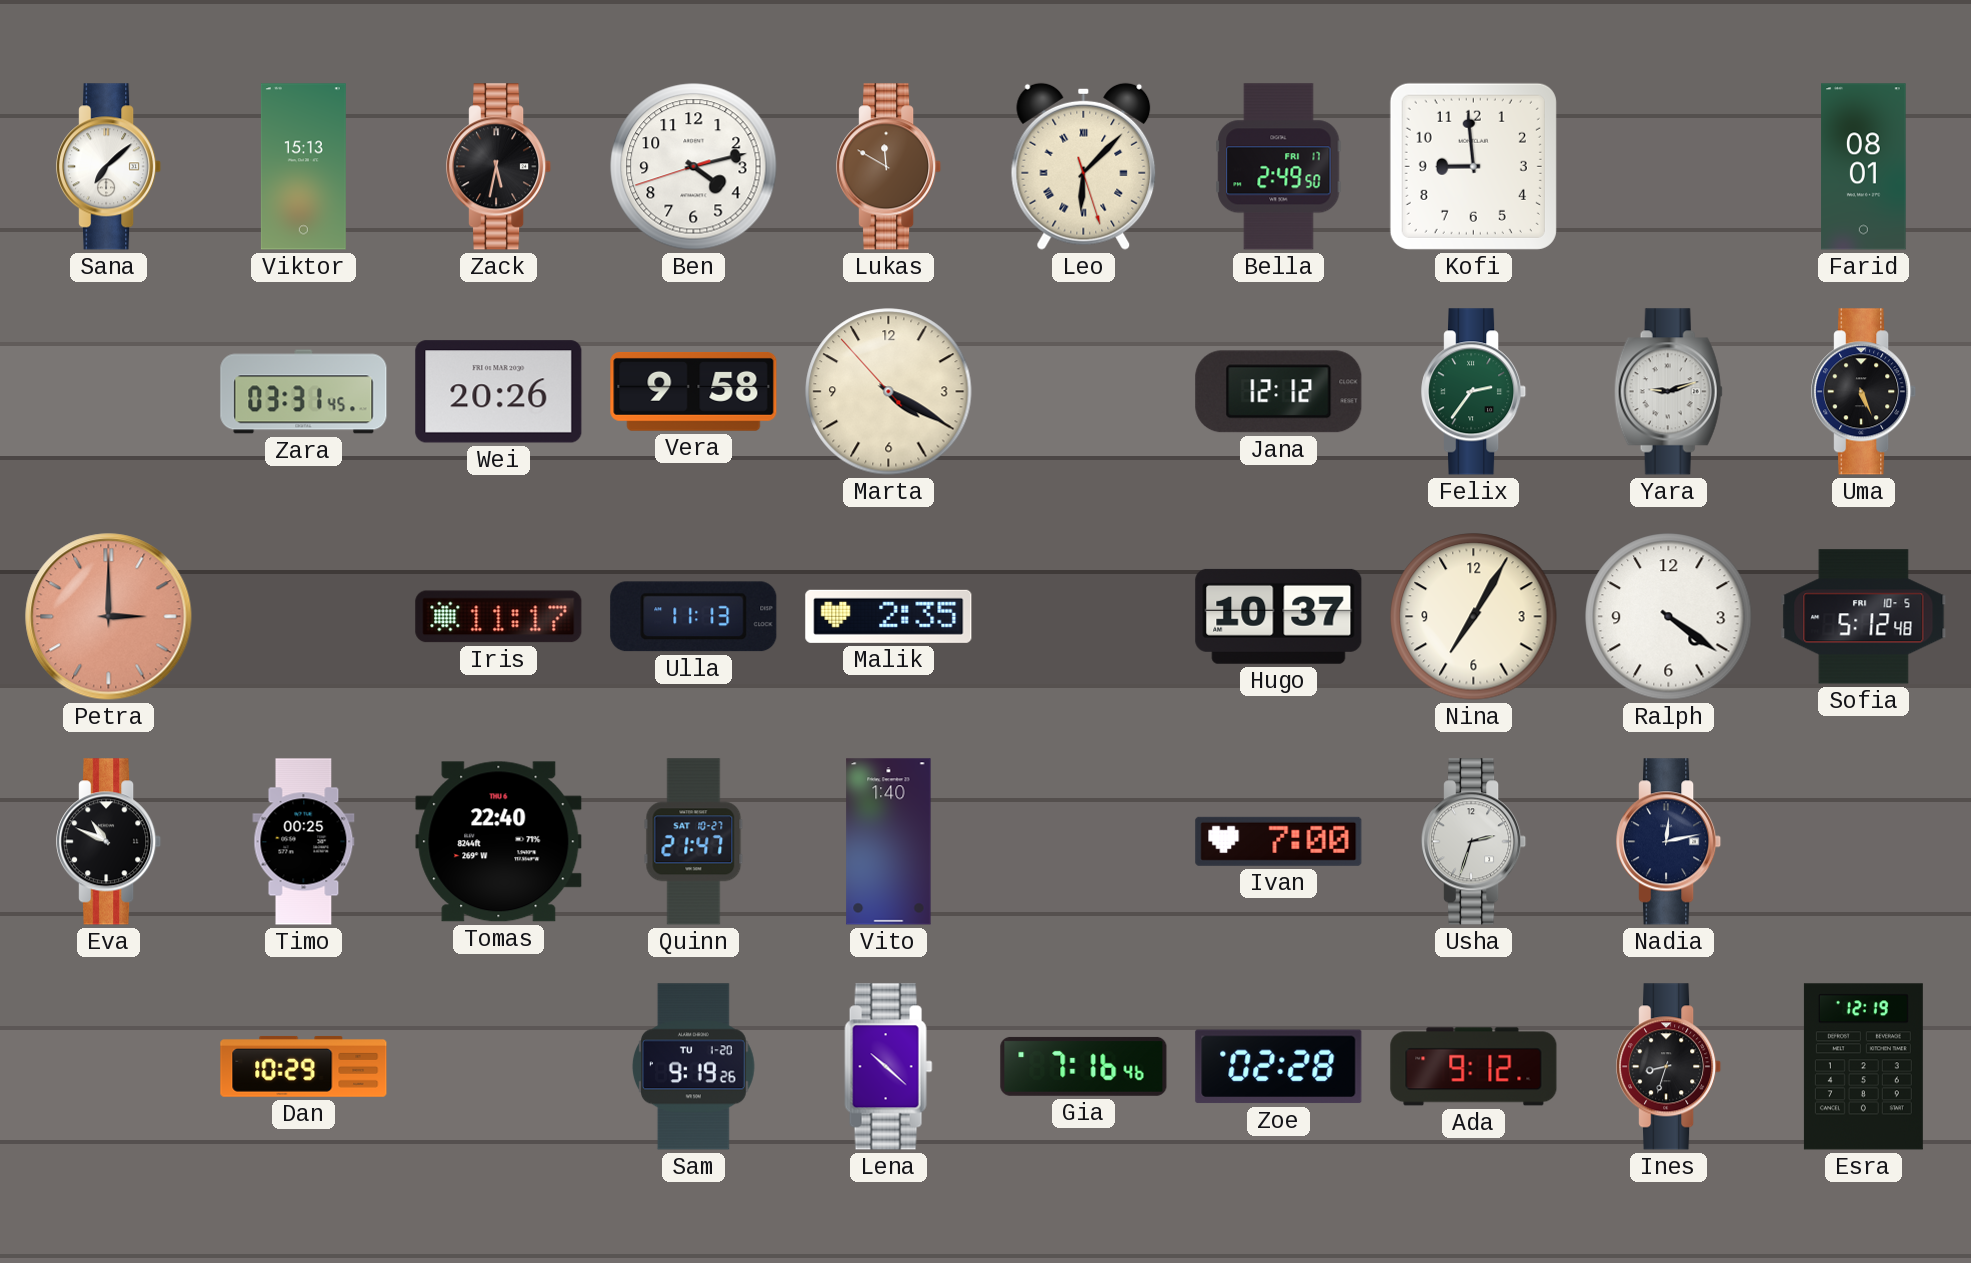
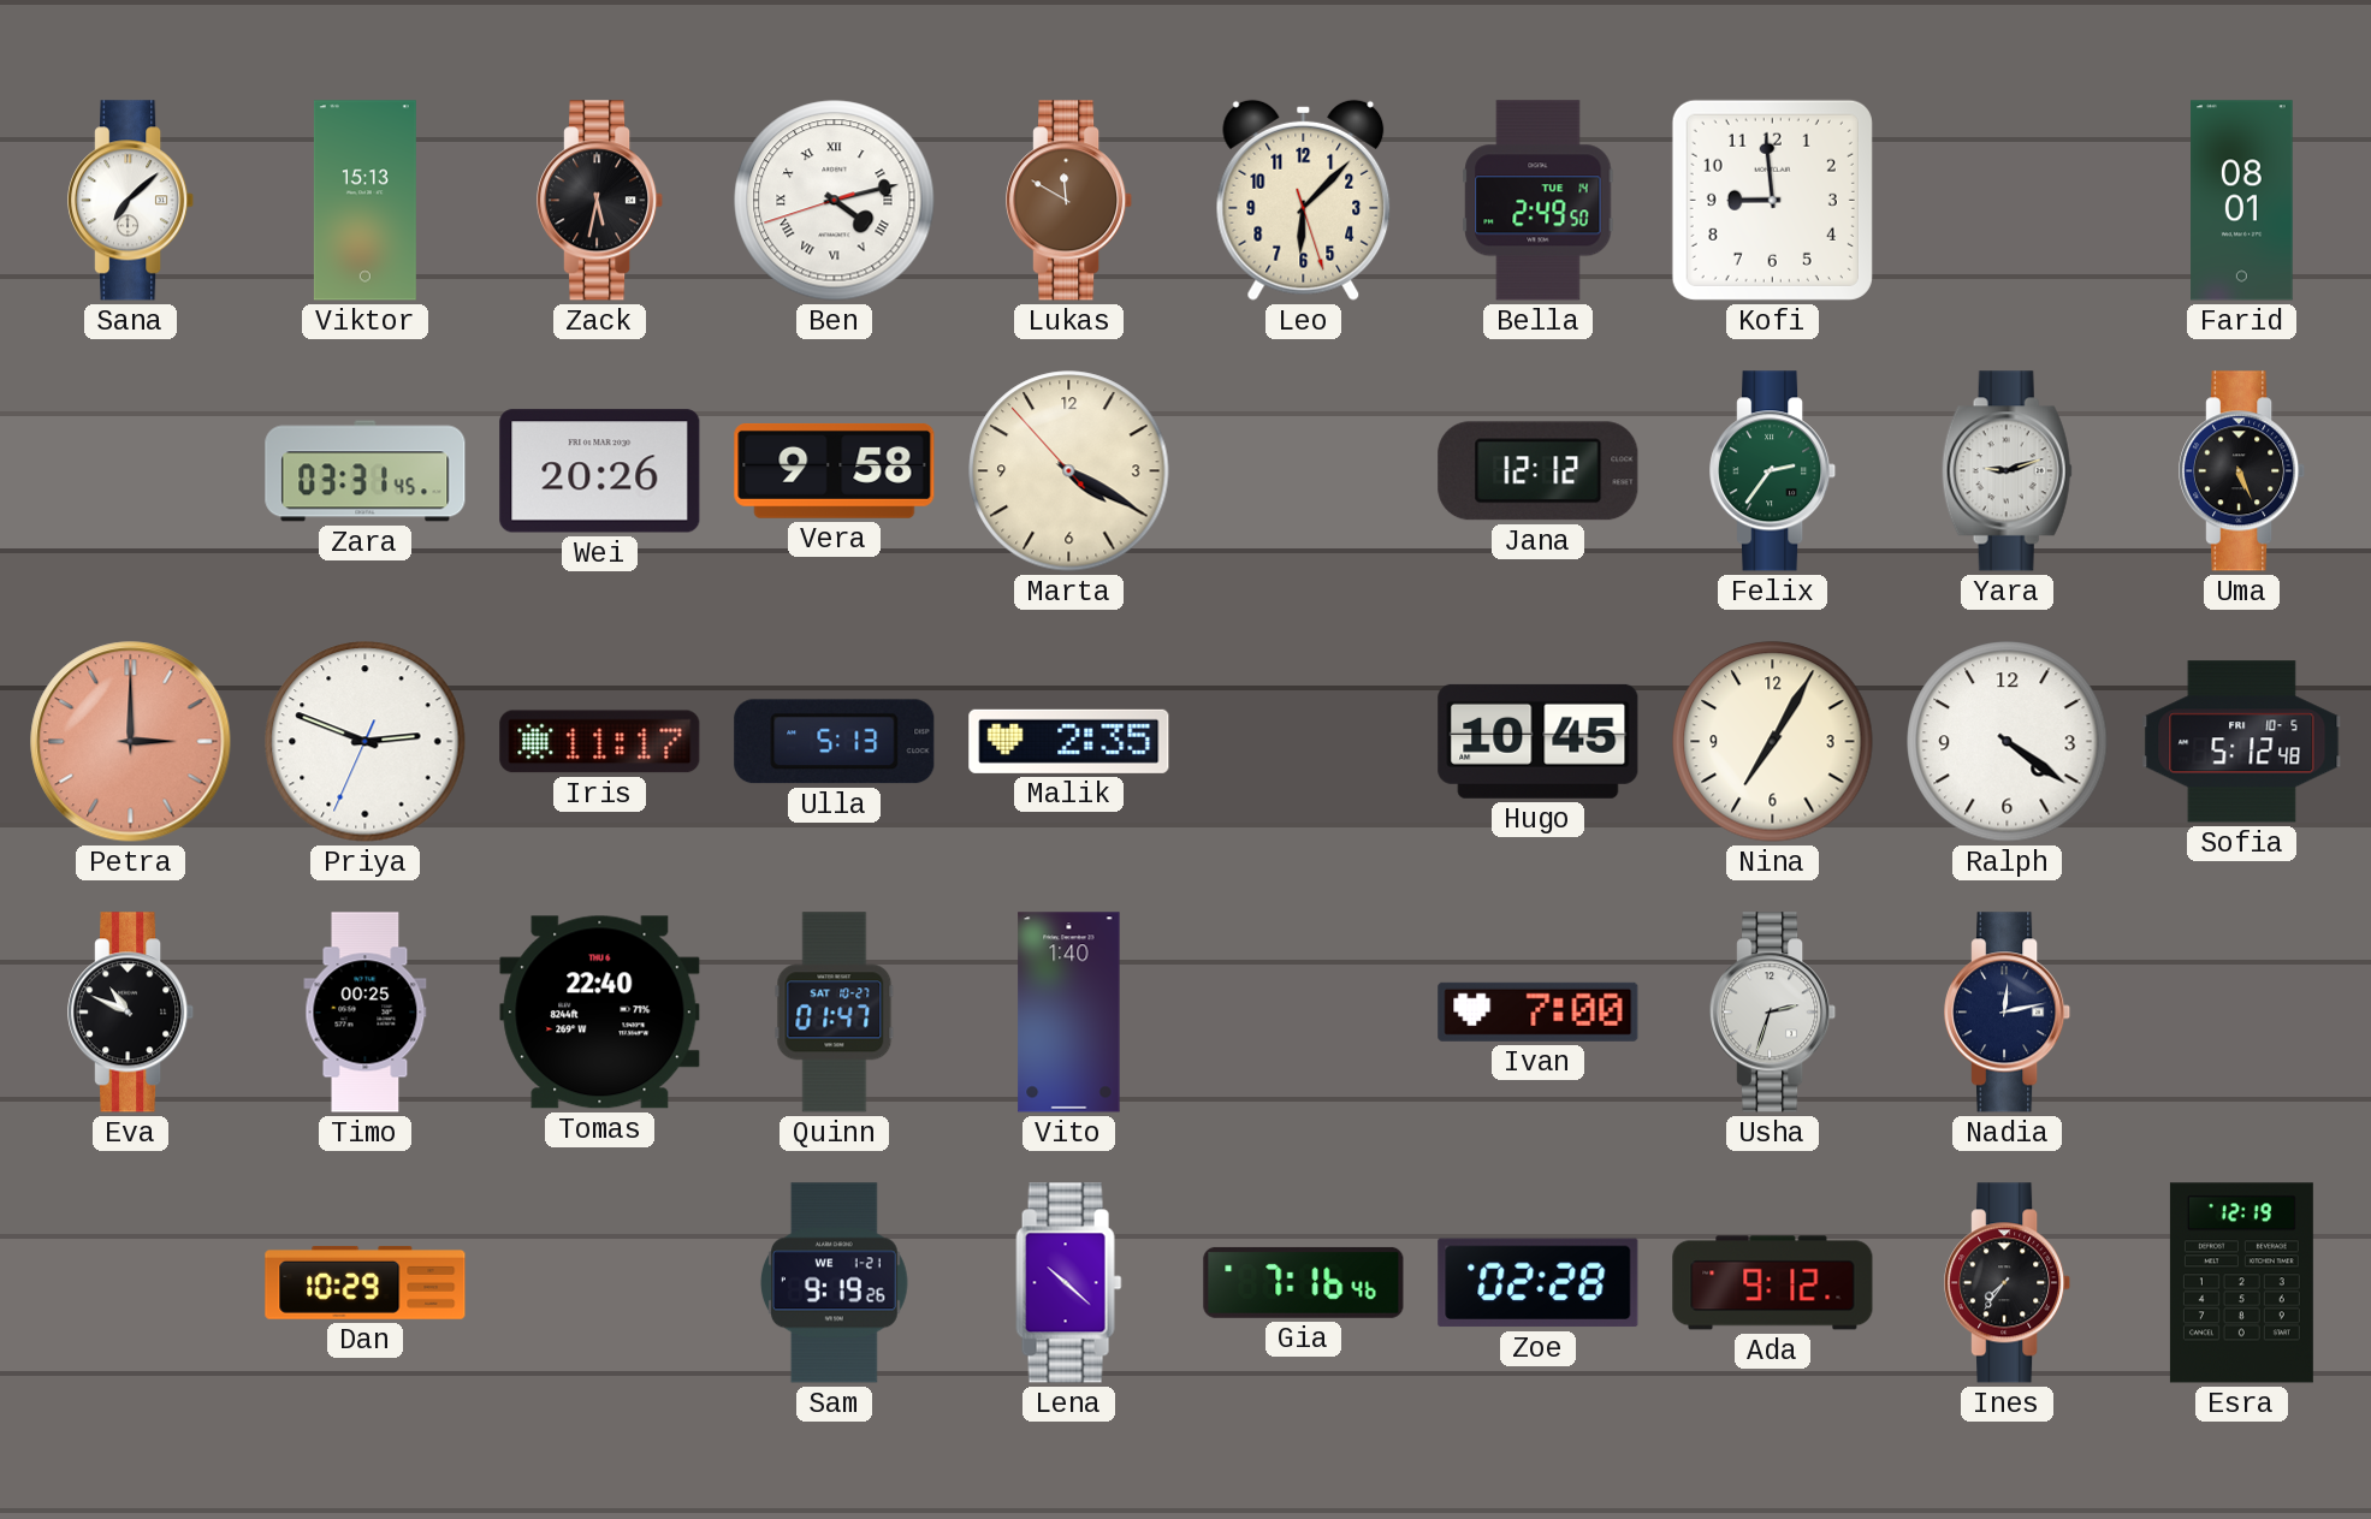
Ben numerals: Arabic -> Roman
Leo numerals: Roman -> Arabic
Bella date: FRI 17 -> TUE 14
Priya: none -> 2:48
Ulla: 11:13 -> 5:13
Hugo: 10:37 -> 10:45
Quinn: 21:47 -> 01:47
Sam date: TU 1-20 -> WE 1-21
Ines: 8:33 -> 7:36
